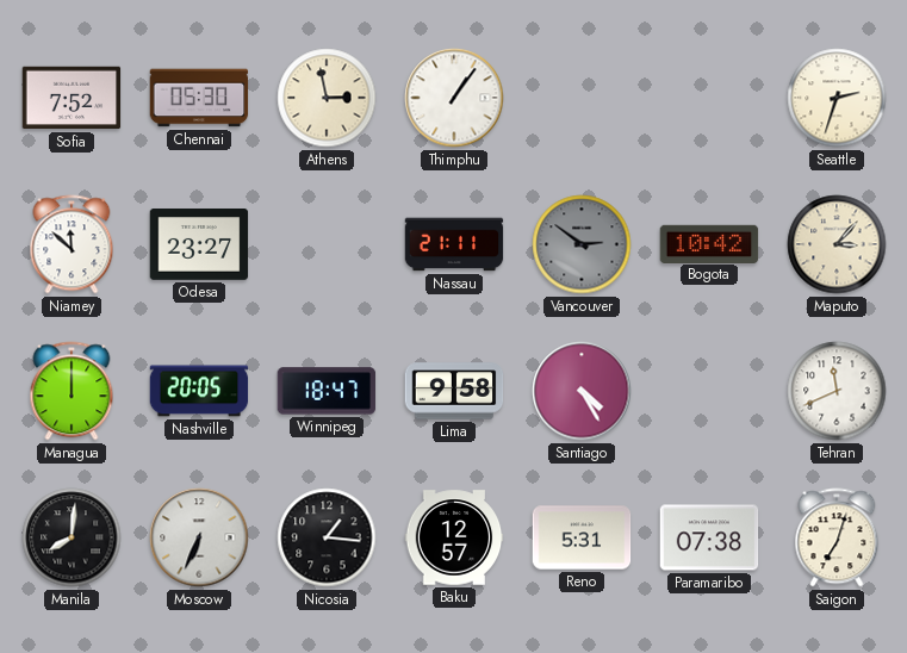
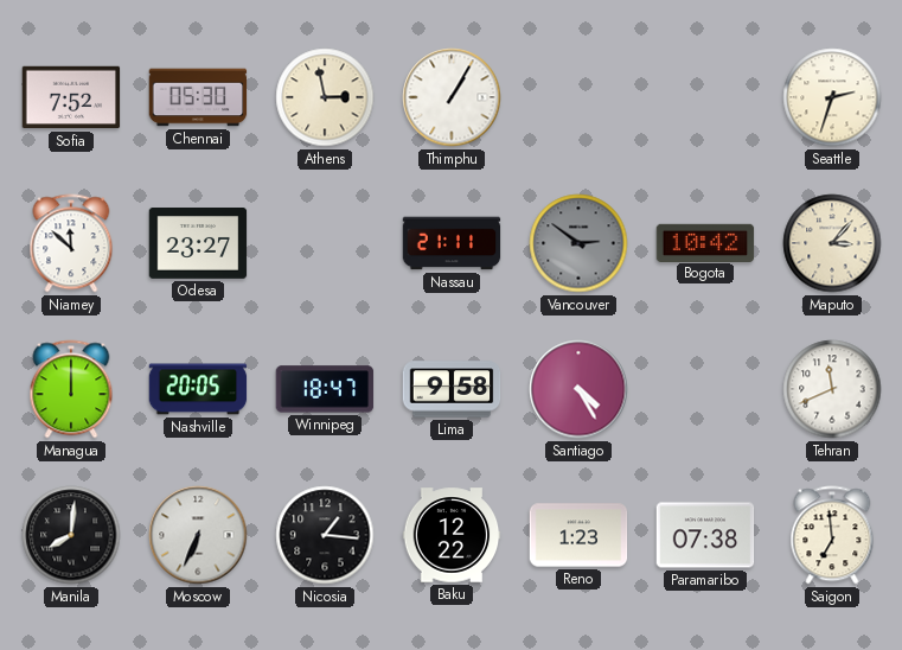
Thimphu: 1:06 -> 1:05
Baku: 12:57 -> 12:22
Reno: 5:31 -> 1:23
Saigon: 7:03 -> 6:59
